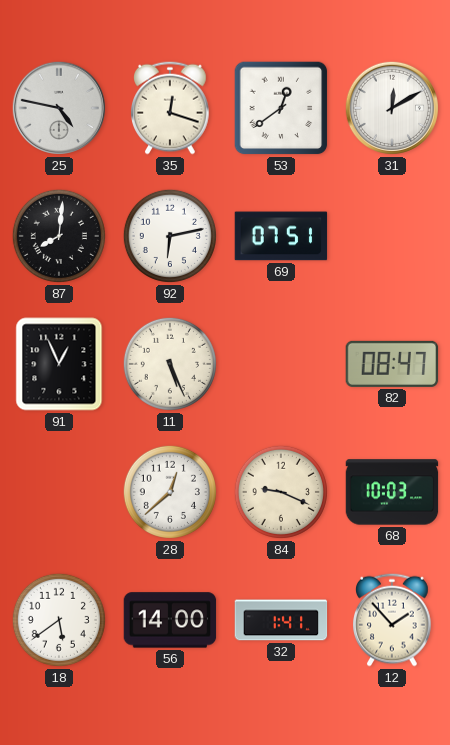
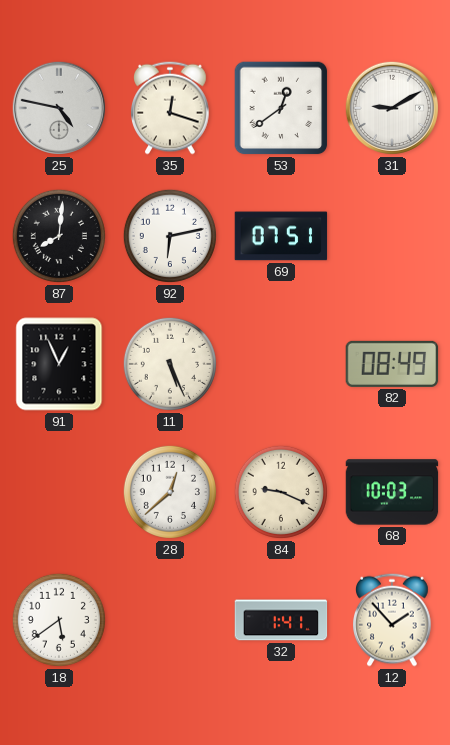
31: 12:10 -> 9:10
82: 08:47 -> 08:49
56: 14:00 -> none
